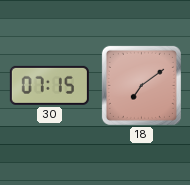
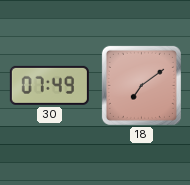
30: 07:15 -> 07:49
